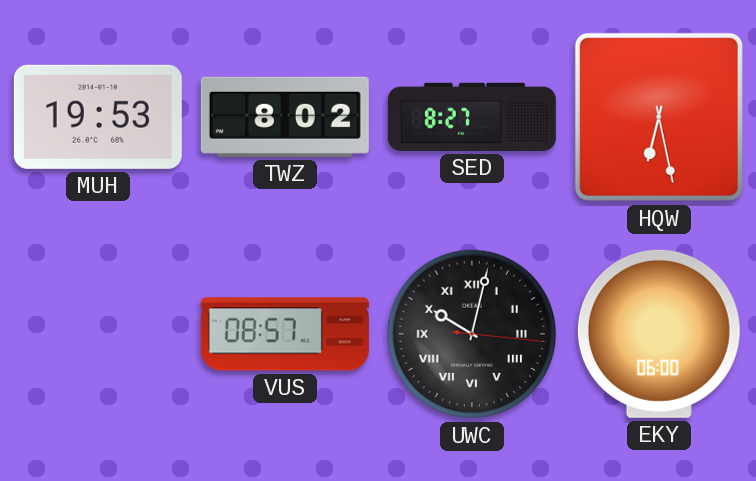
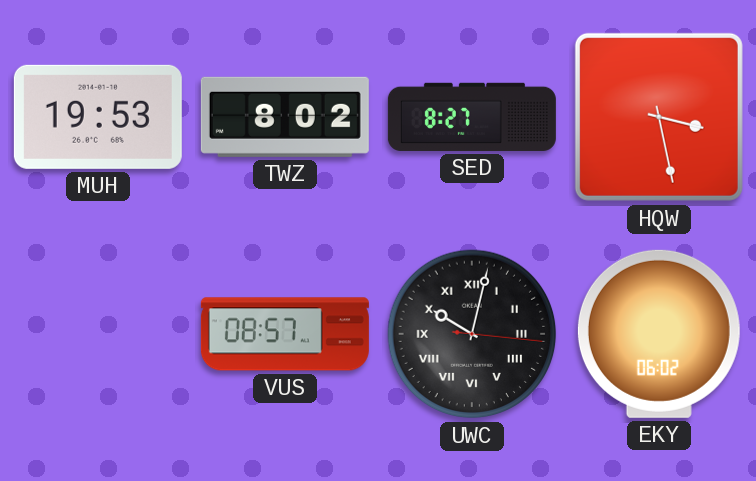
HQW: 6:28 -> 3:28
EKY: 06:00 -> 06:02
